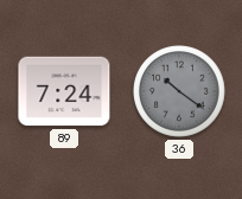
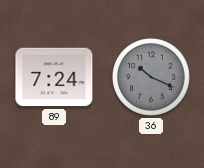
36: 10:21 -> 10:19
